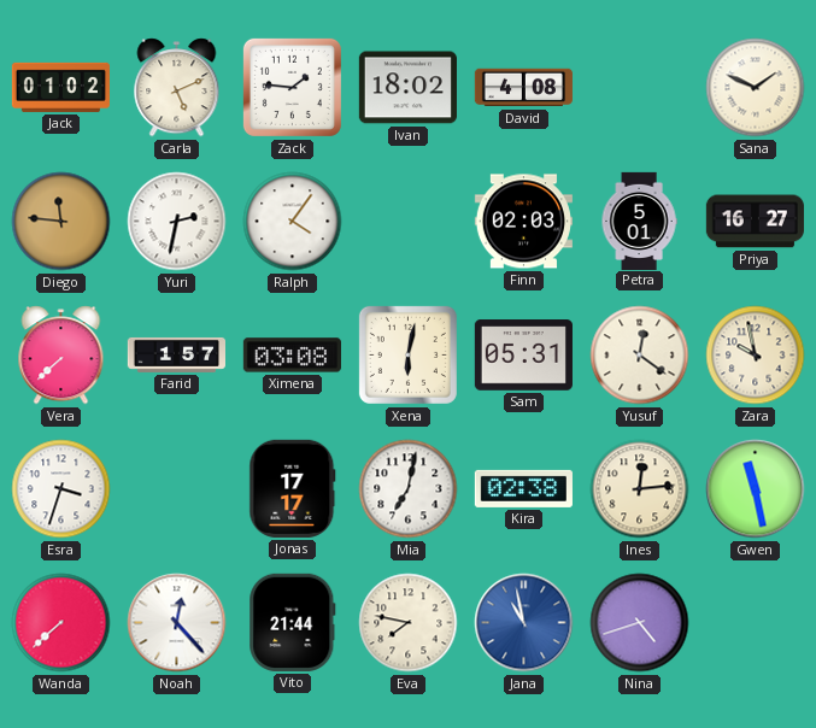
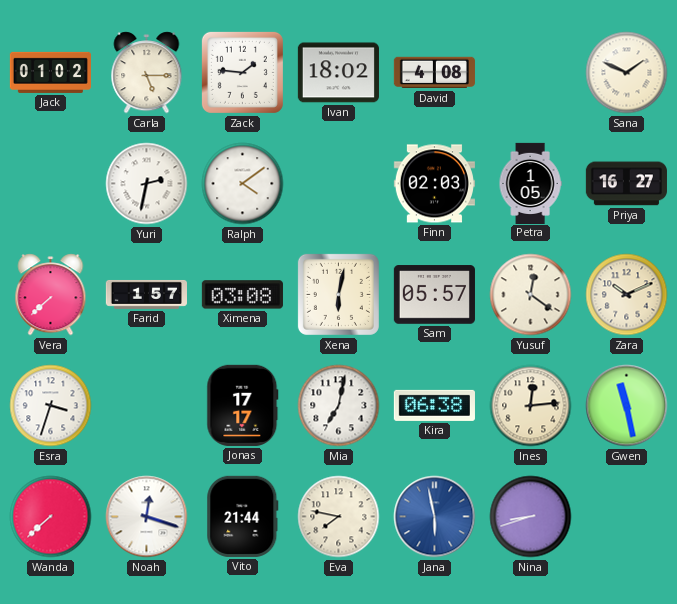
Carla: 5:11 -> 5:15
Diego: 11:46 -> none
Ralph: 4:06 -> 4:09
Petra: 5:01 -> 1:05
Sam: 05:31 -> 05:57
Zara: 9:58 -> 10:11
Kira: 02:38 -> 06:38
Noah: 12:23 -> 12:18
Jana: 10:58 -> 5:58
Nina: 4:42 -> 8:42
